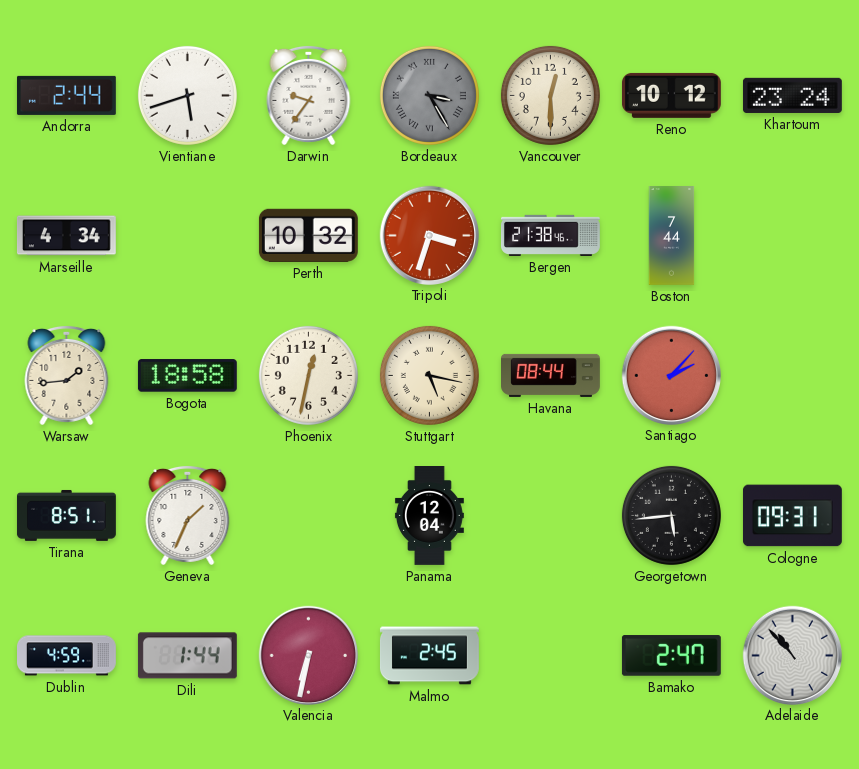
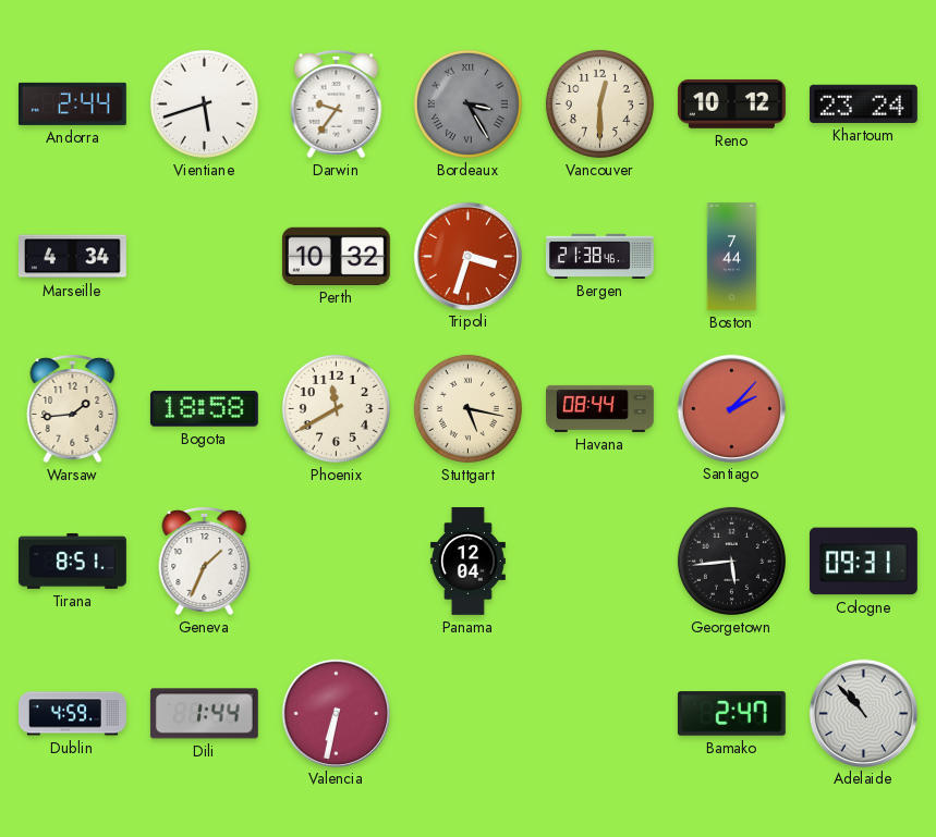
Phoenix: 12:32 -> 11:40
Malmo: 2:45 -> none
